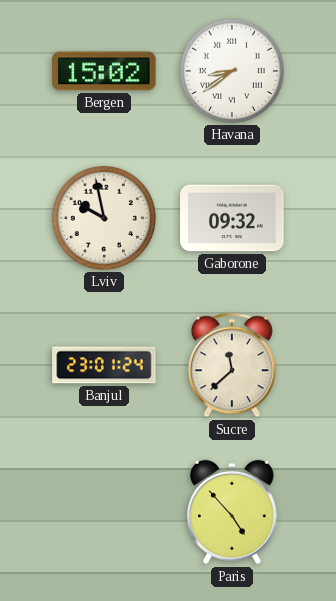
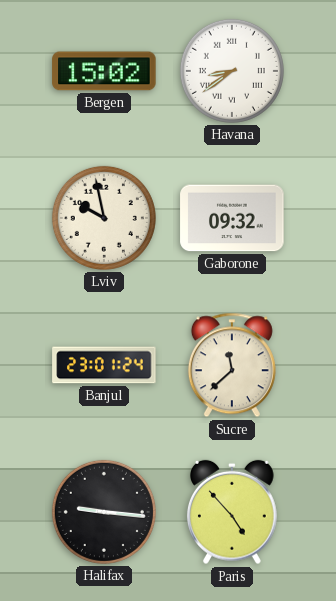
Halifax: none -> 9:16
